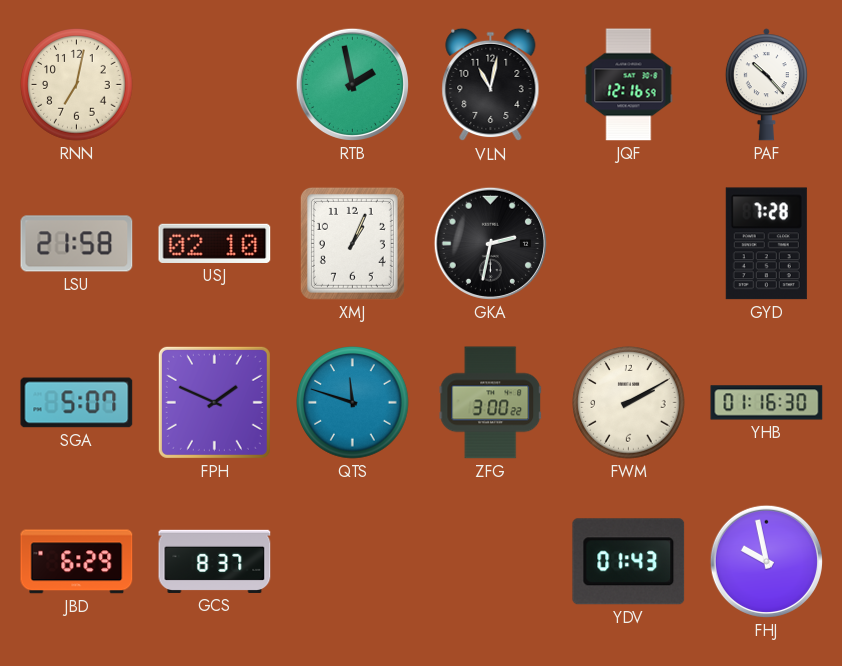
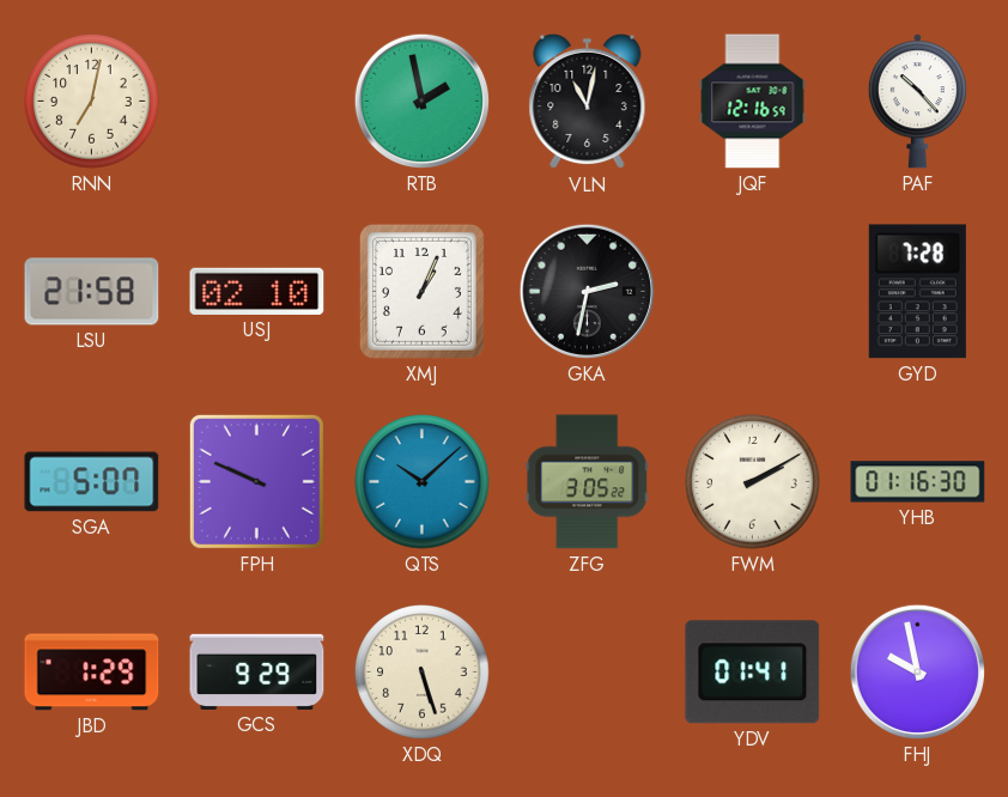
FPH: 1:49 -> 9:49
QTS: 11:48 -> 10:08
ZFG: 3:00 -> 3:05
JBD: 6:29 -> 1:29
GCS: 8:37 -> 9:29
XDQ: none -> 5:27
YDV: 01:43 -> 01:41
